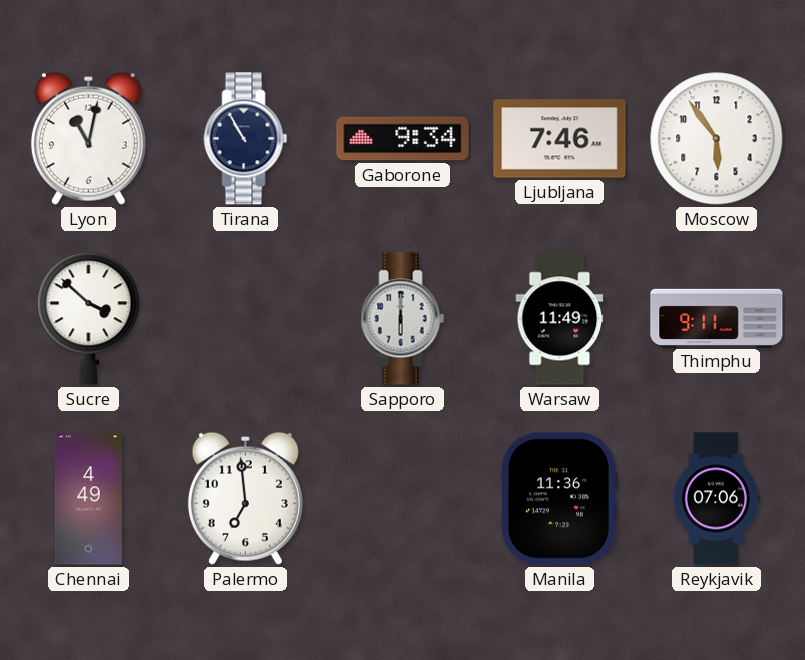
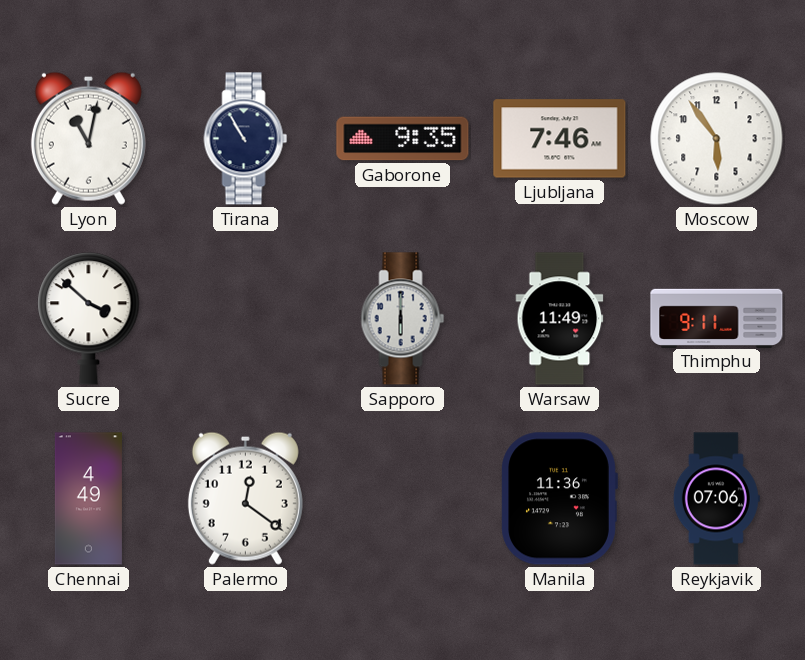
Gaborone: 9:34 -> 9:35
Palermo: 6:59 -> 12:21
